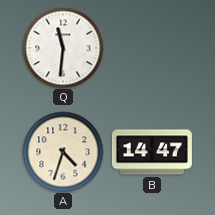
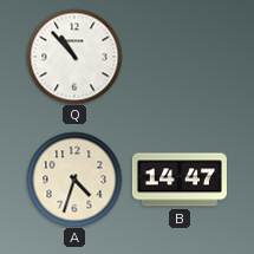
Q: 11:31 -> 10:53
